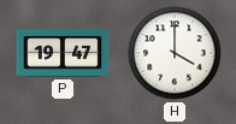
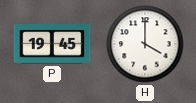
P: 19:47 -> 19:45
